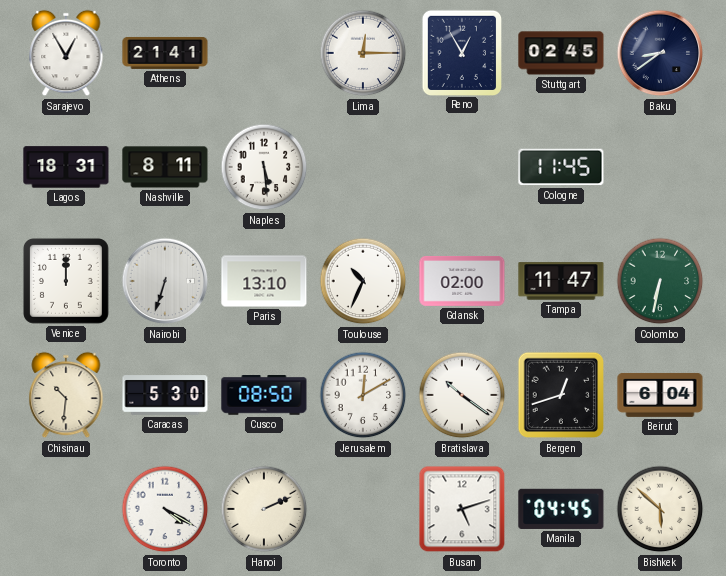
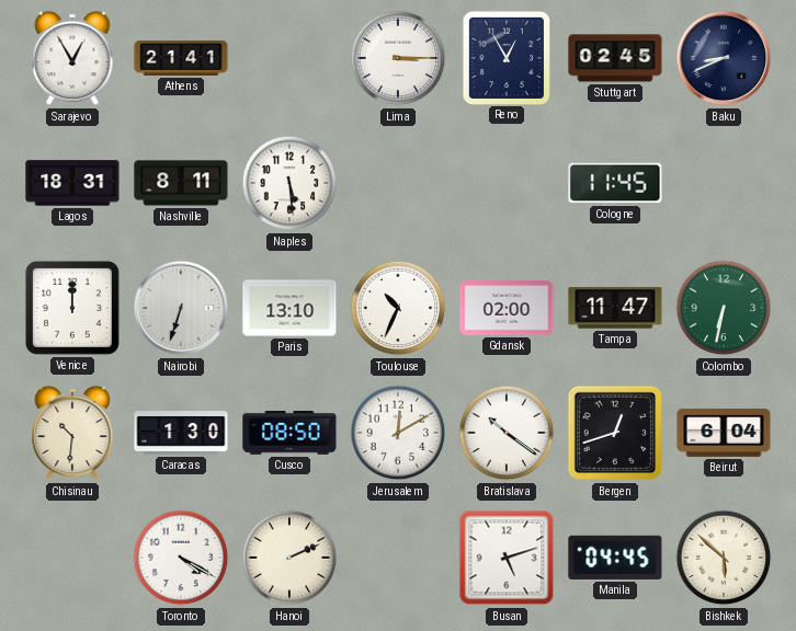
Lima: 12:15 -> 3:15
Baku: 8:39 -> 8:41
Caracas: 5:30 -> 1:30
